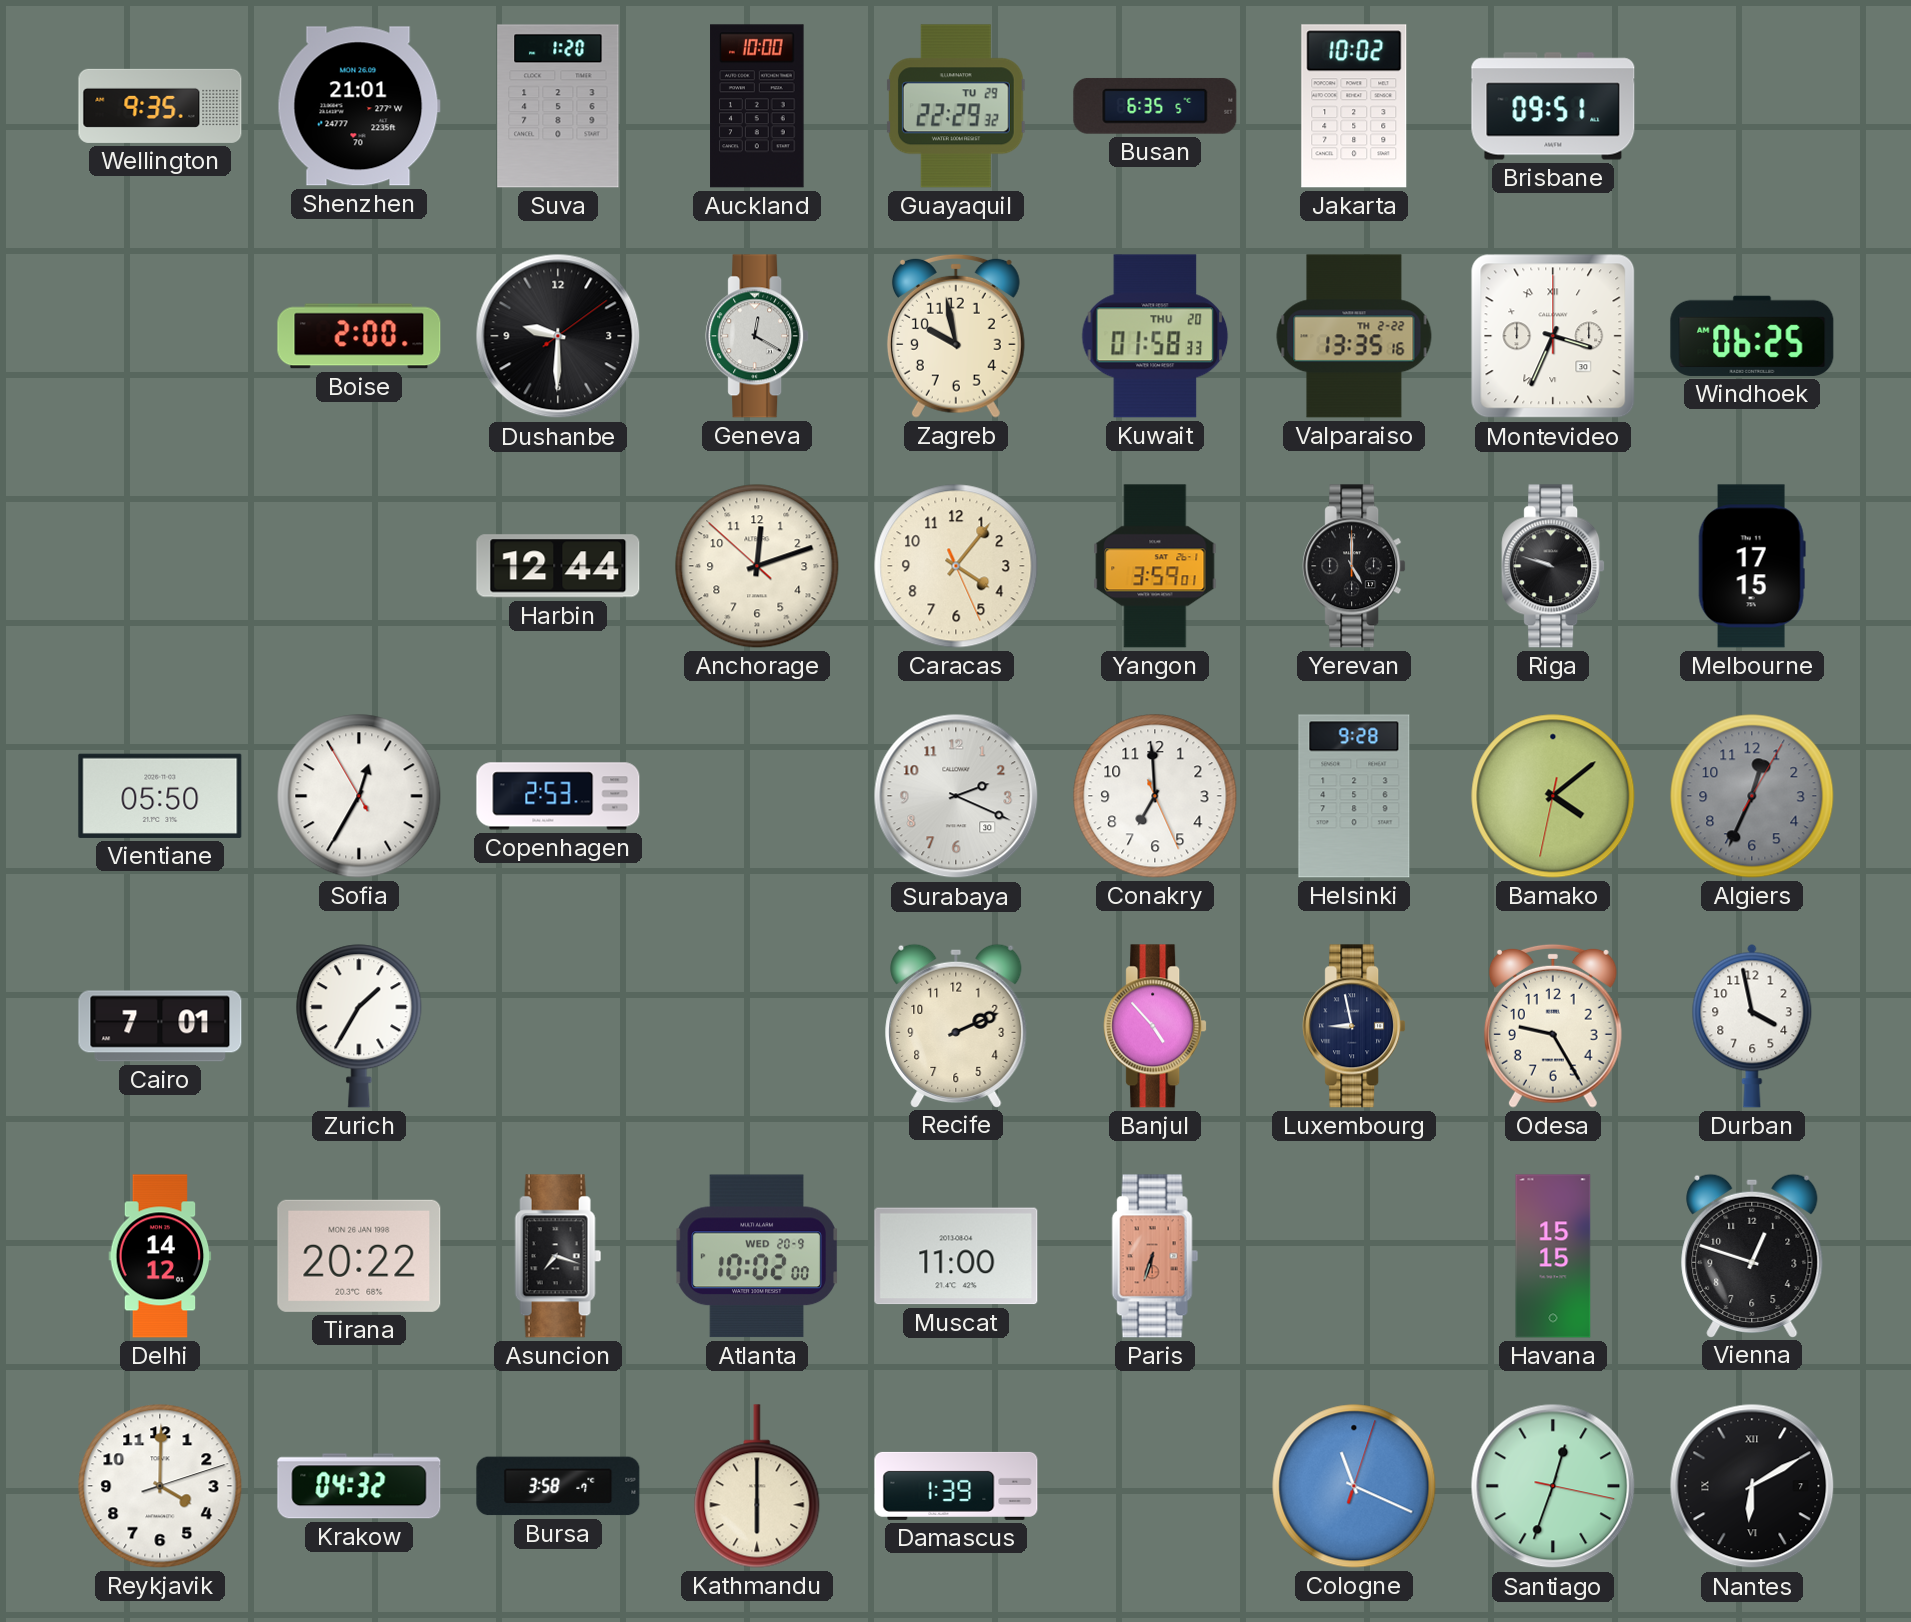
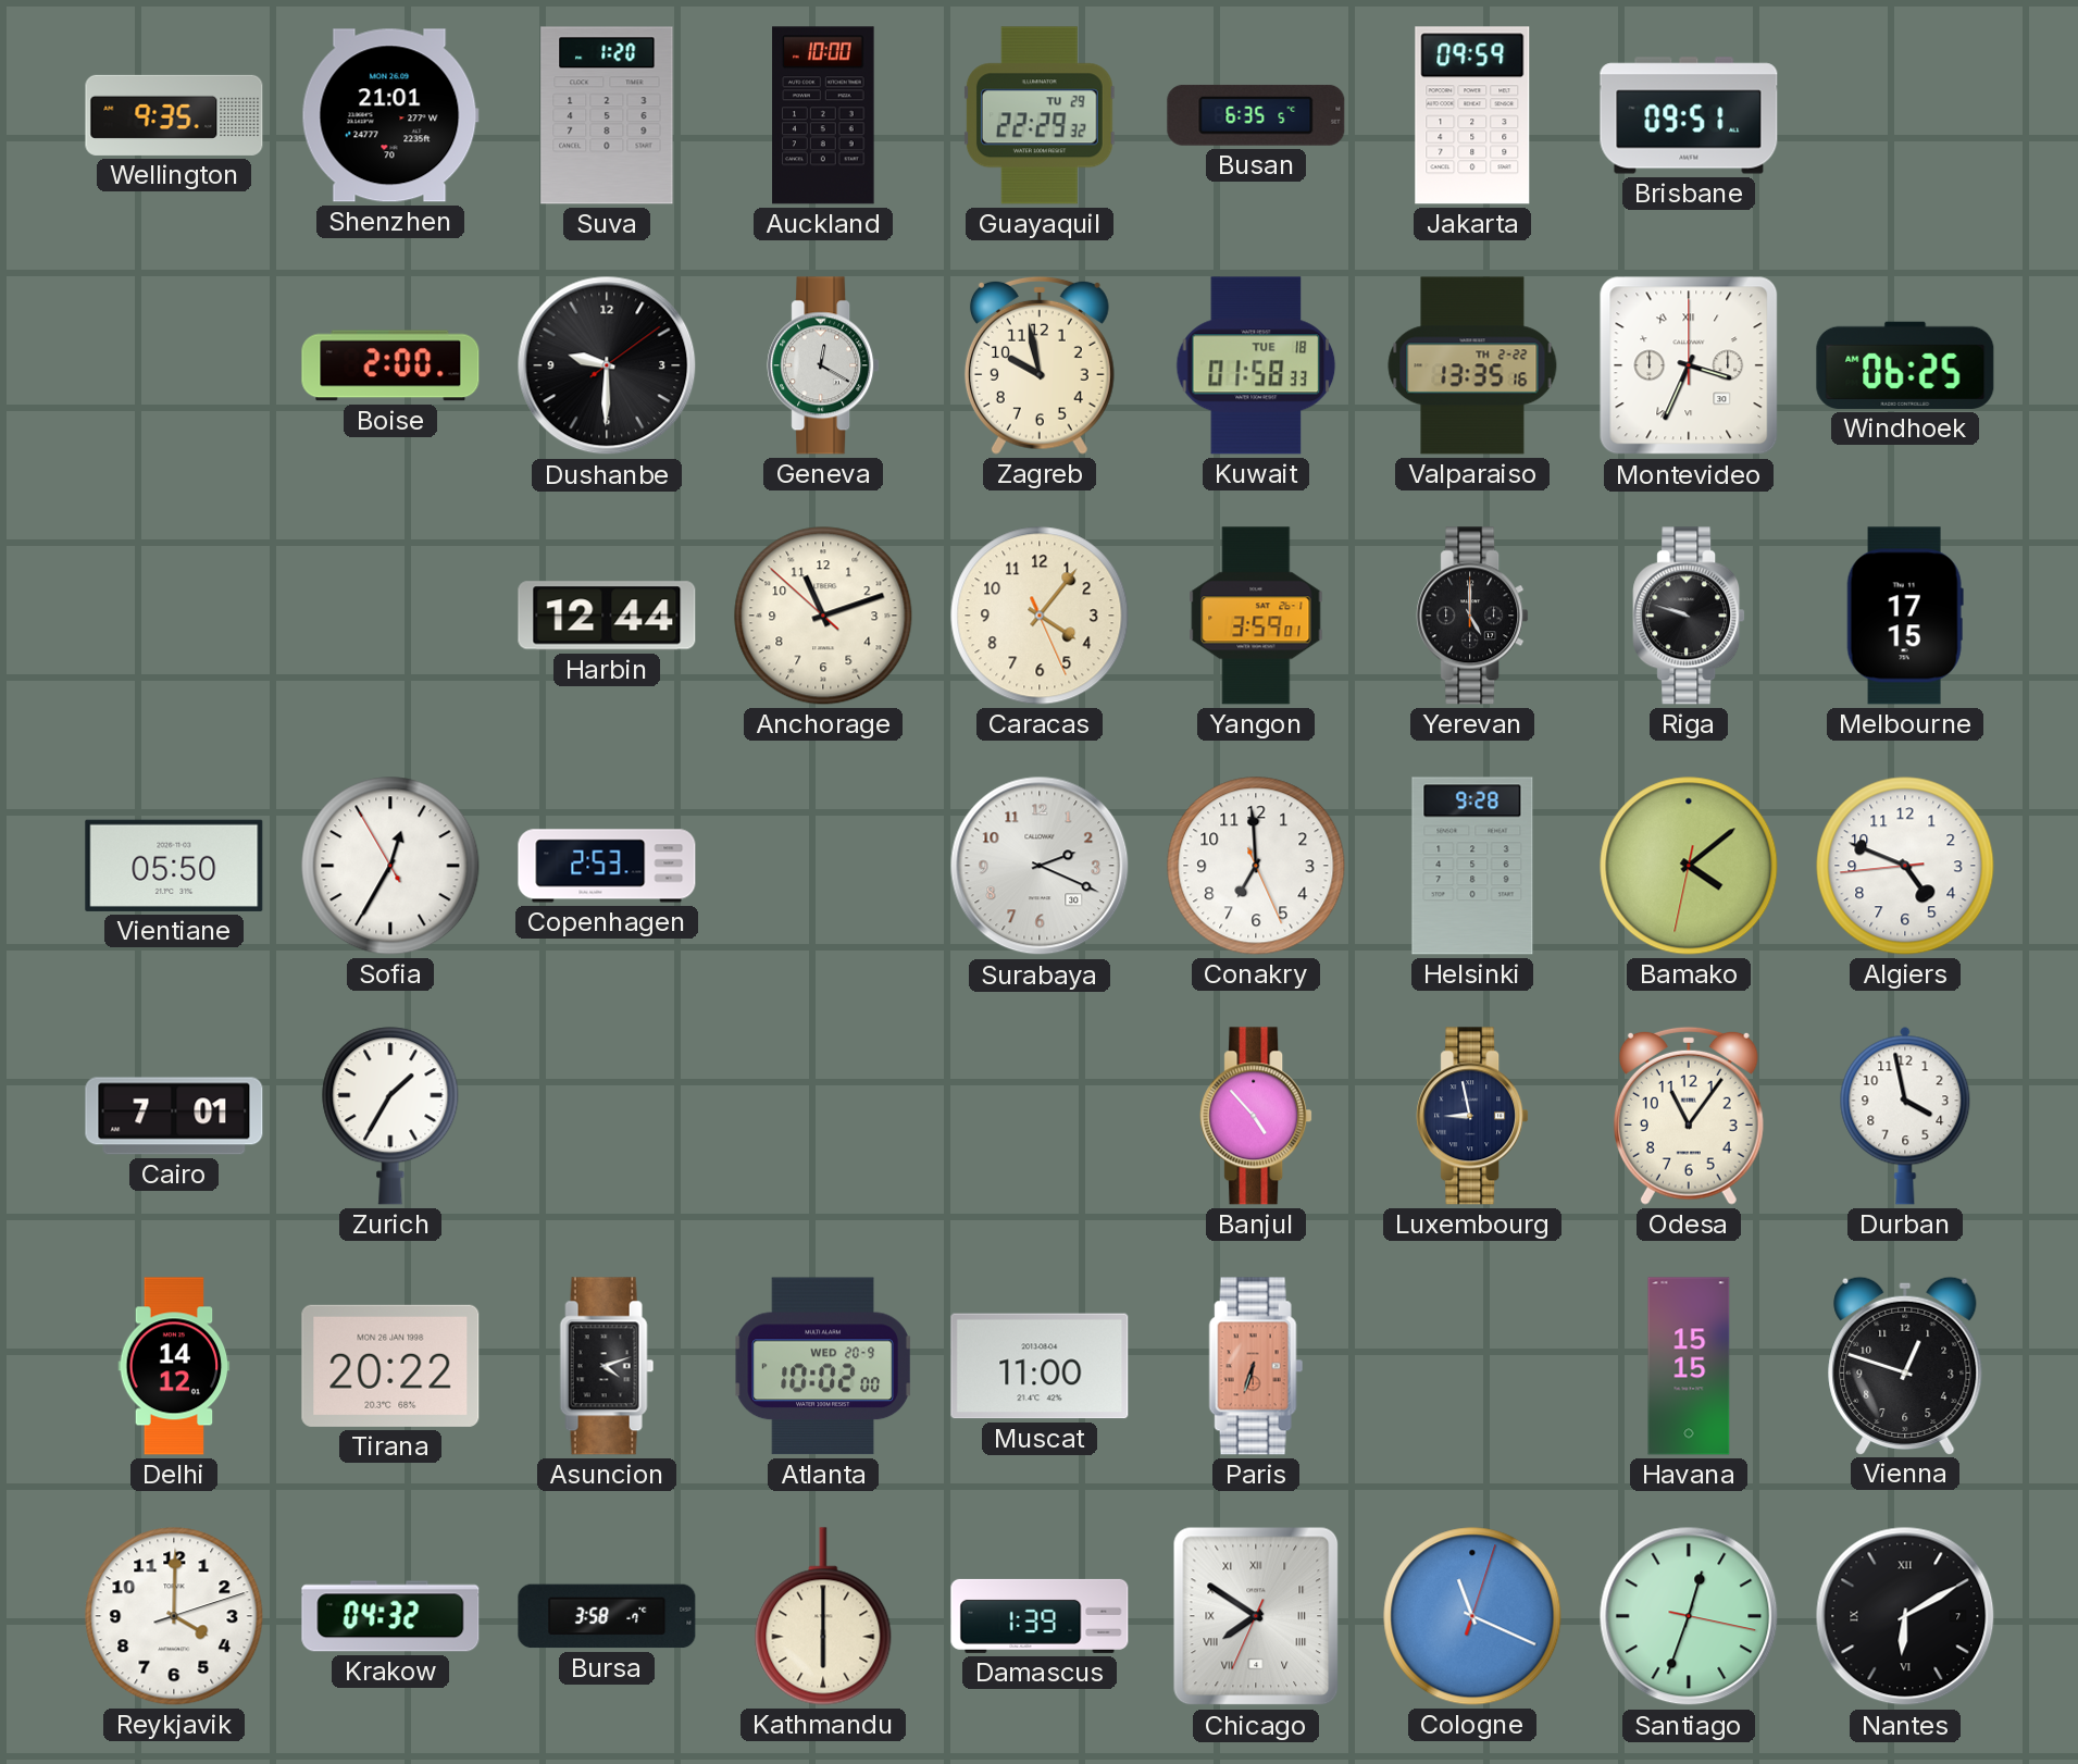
Jakarta: 10:02 -> 09:59
Kuwait date: THU 20 -> TUE 18
Anchorage: 12:11 -> 11:11
Algiers: 12:34 -> 4:48
Algiers dial: grey -> white
Recife: 2:11 -> none
Odesa: 9:25 -> 11:06
Asuncion: 7:18 -> 4:12
Chicago: none -> 7:50
